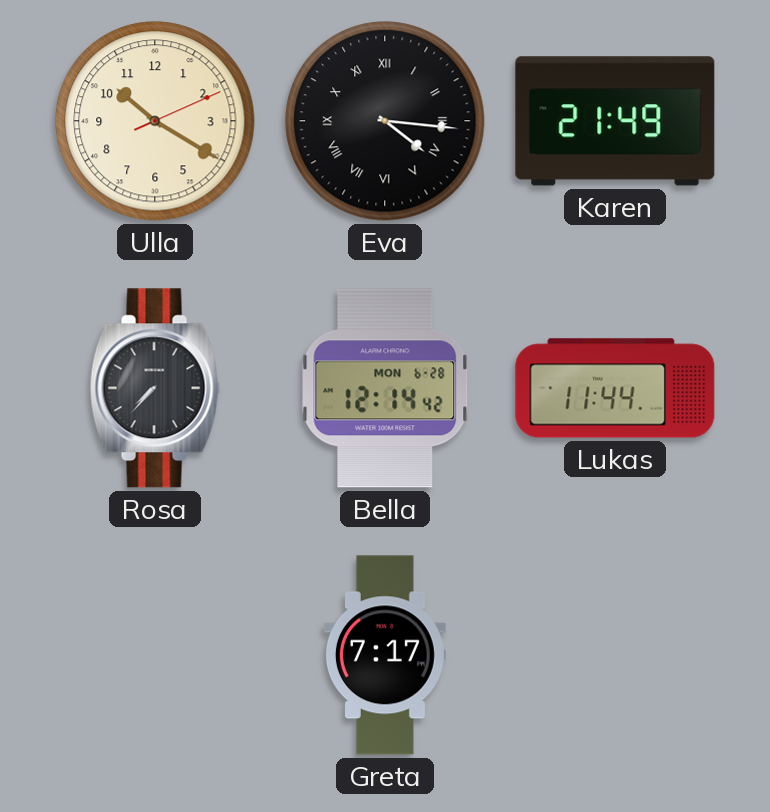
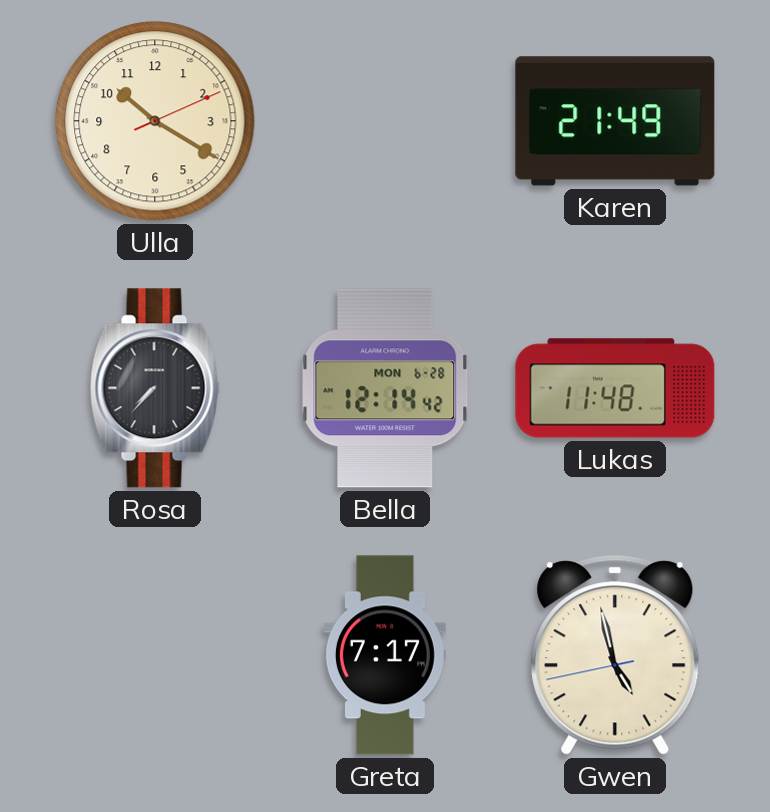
Eva: 4:16 -> none
Lukas: 11:44 -> 11:48
Gwen: none -> 4:57
